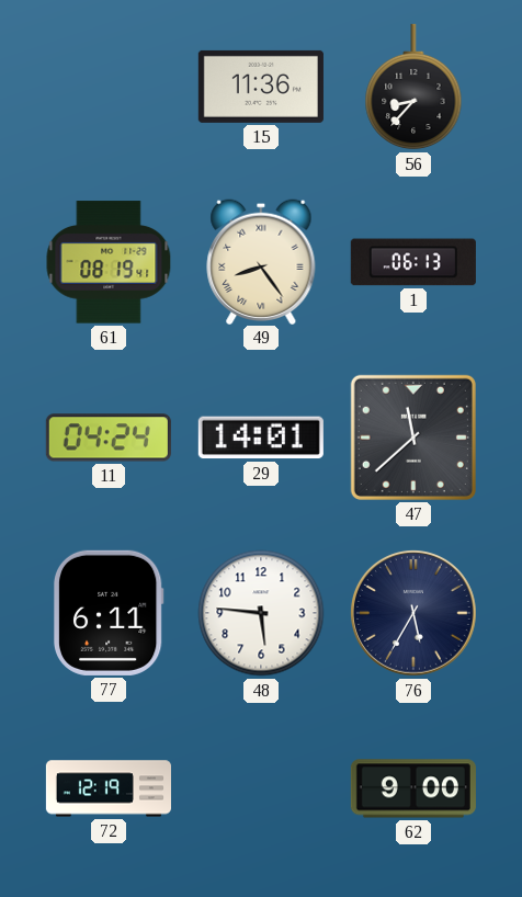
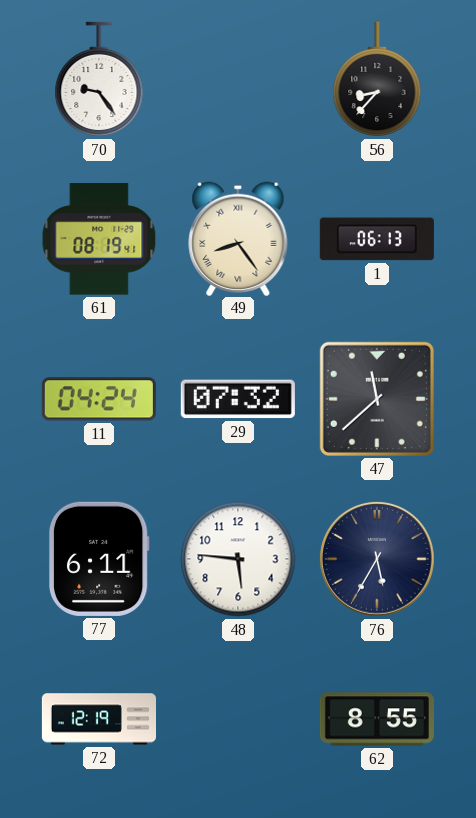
70: none -> 9:24
15: 11:36 -> none
29: 14:01 -> 07:32
62: 9:00 -> 8:55
